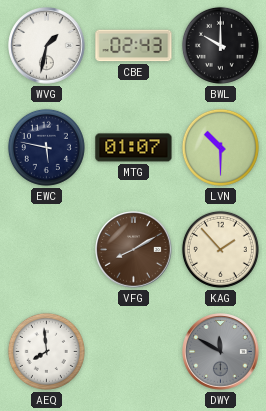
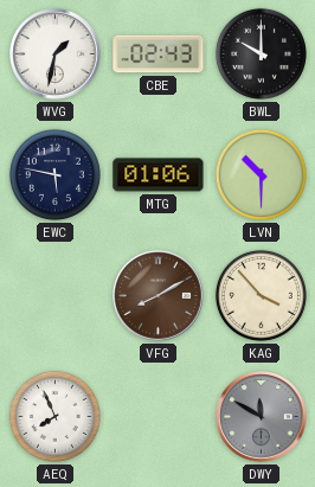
MTG: 01:07 -> 01:06
KAG: 1:53 -> 3:53
AEQ: 7:59 -> 7:56
